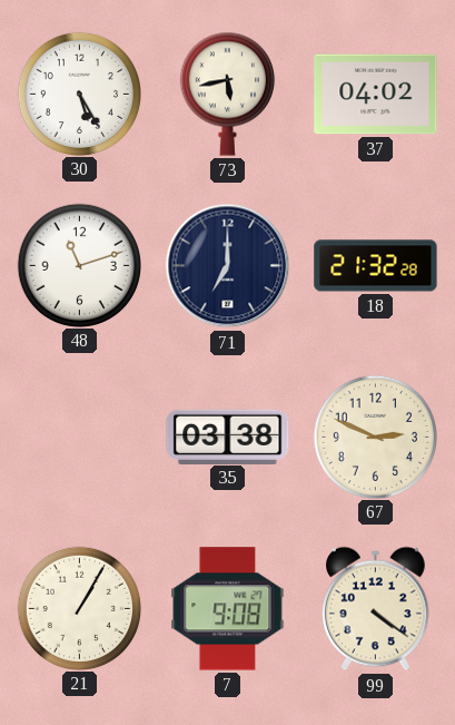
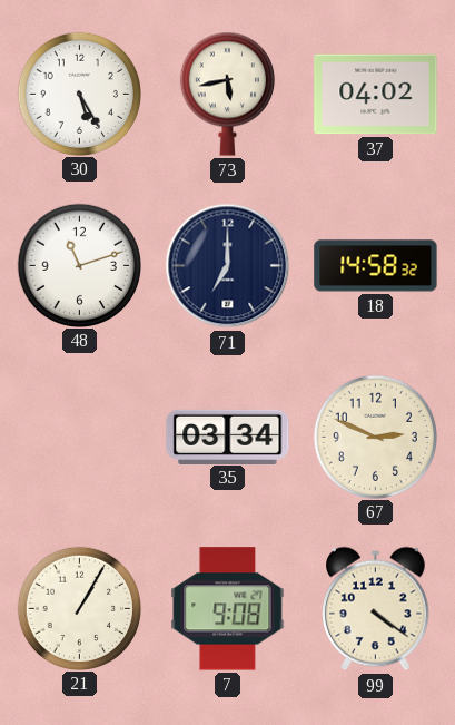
18: 21:32 -> 14:58
35: 03:38 -> 03:34
